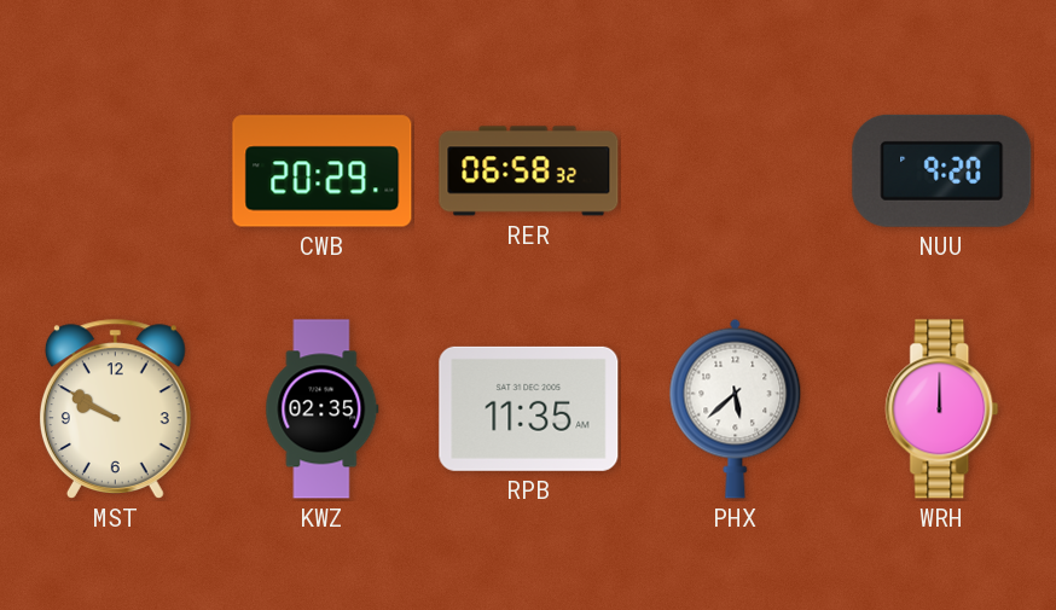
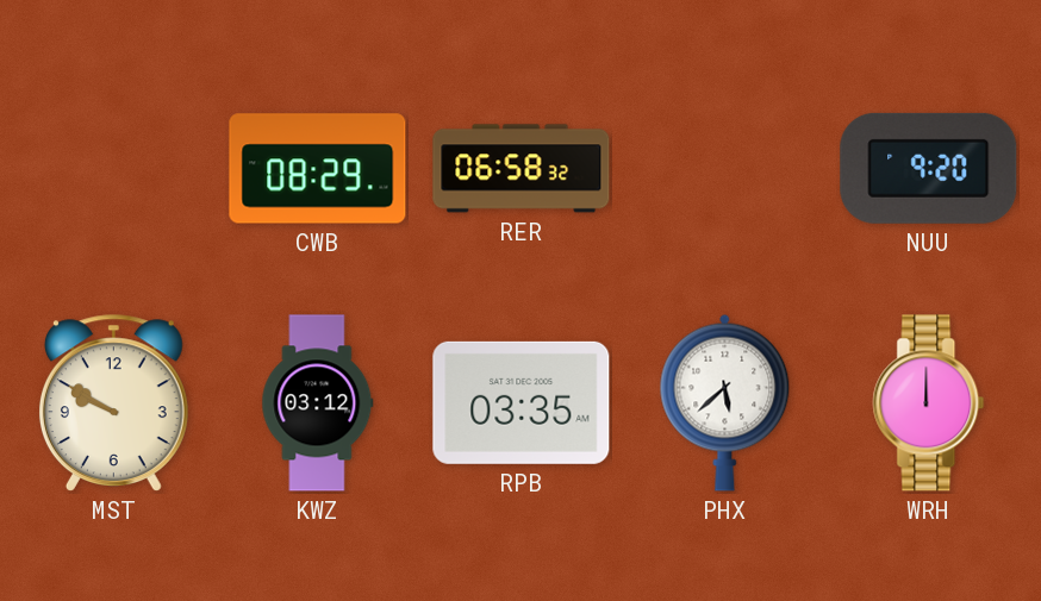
CWB: 20:29 -> 08:29
KWZ: 02:35 -> 03:12
RPB: 11:35 -> 03:35
